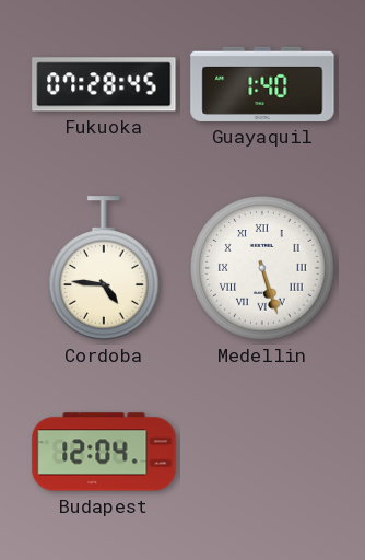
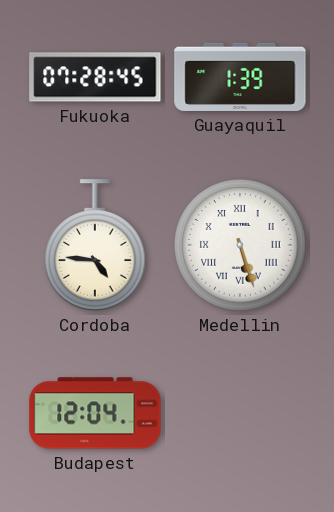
Guayaquil: 1:40 -> 1:39
